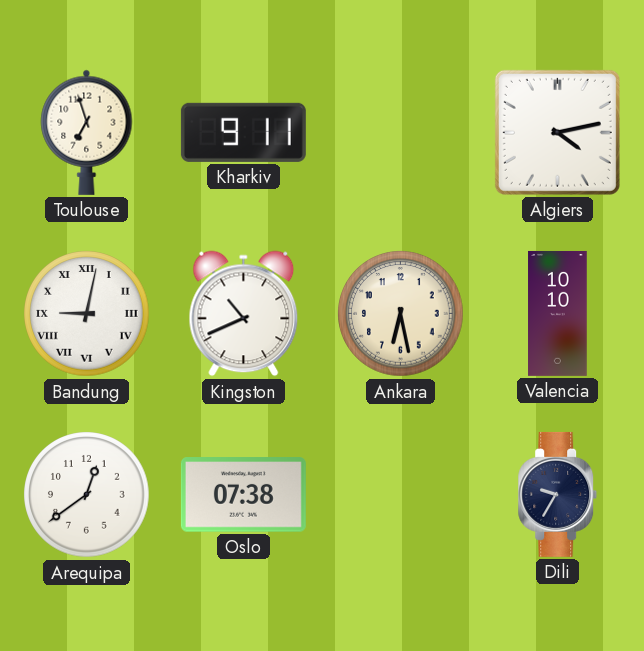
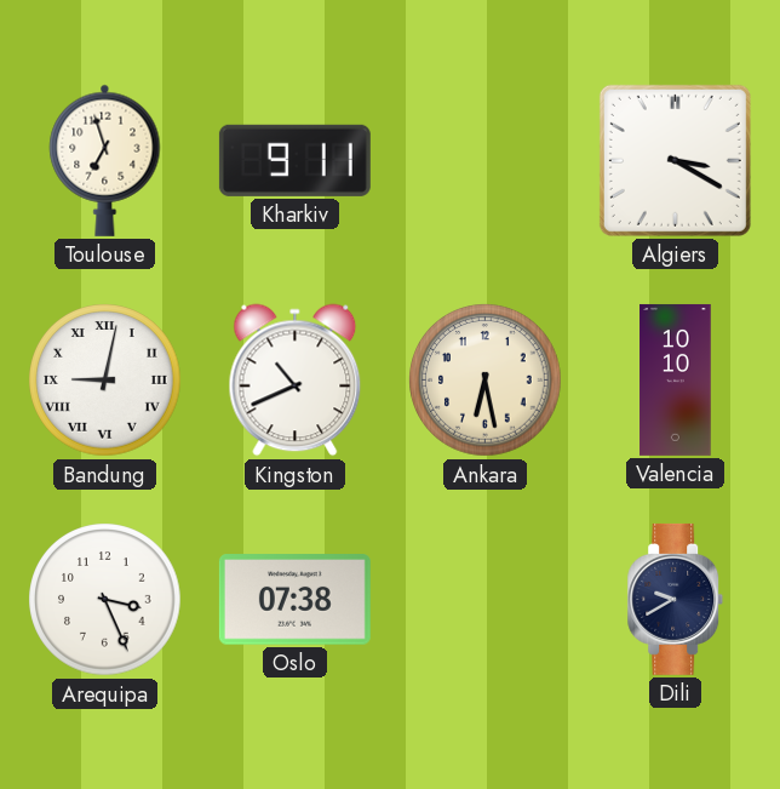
Algiers: 4:13 -> 3:20
Arequipa: 12:39 -> 3:26
Dili: 9:35 -> 9:40
